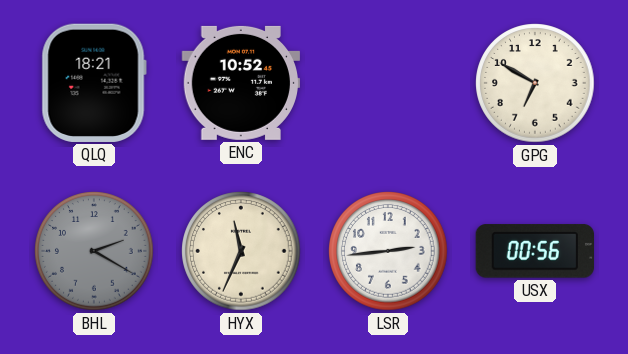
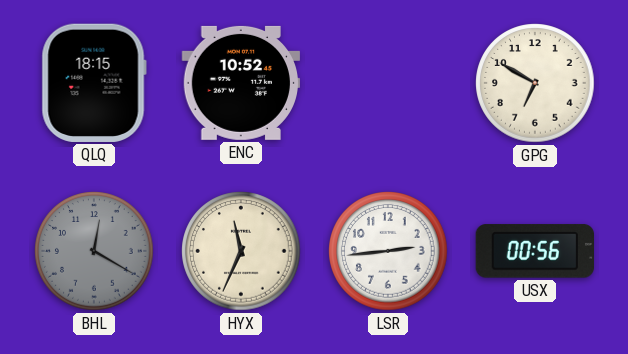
QLQ: 18:21 -> 18:15
BHL: 2:20 -> 12:20
